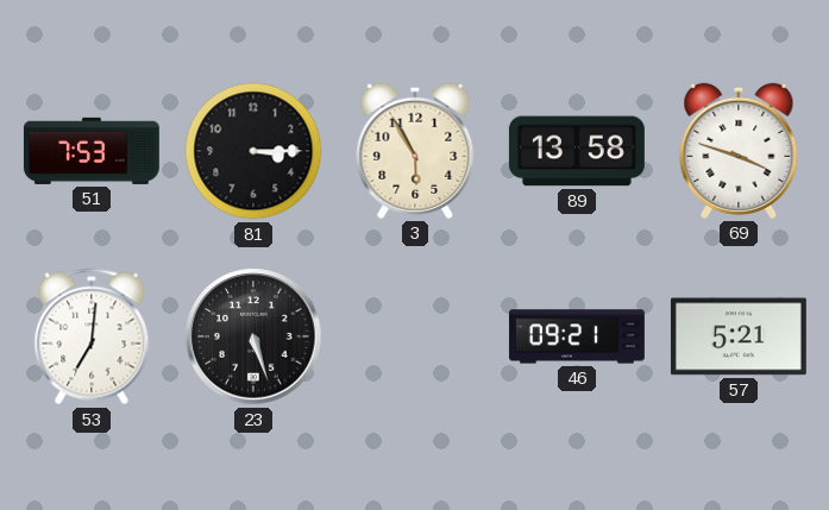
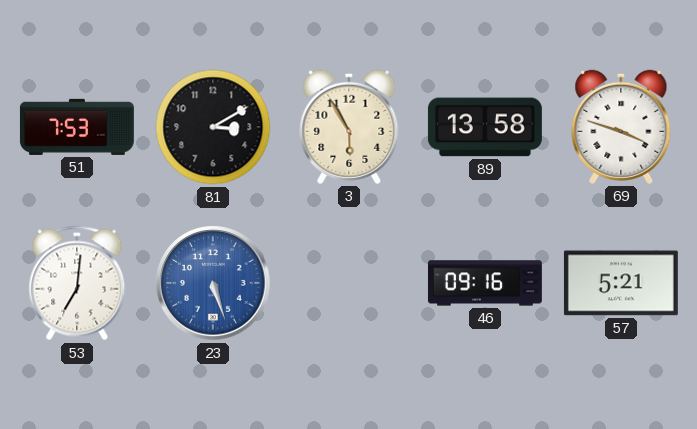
81: 3:15 -> 3:10
23 dial: black -> blue
46: 09:21 -> 09:16
